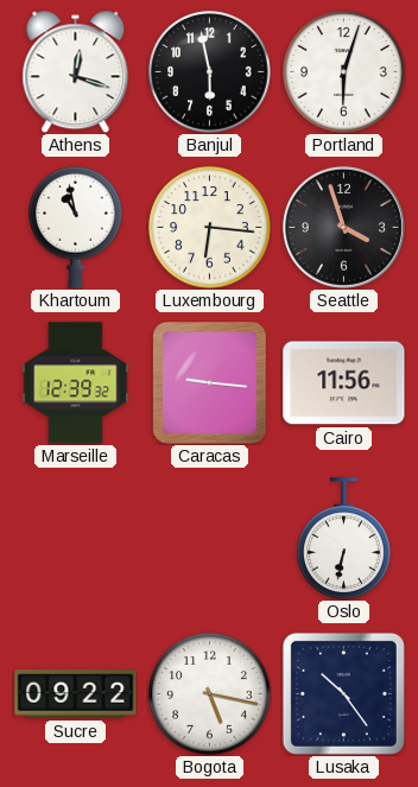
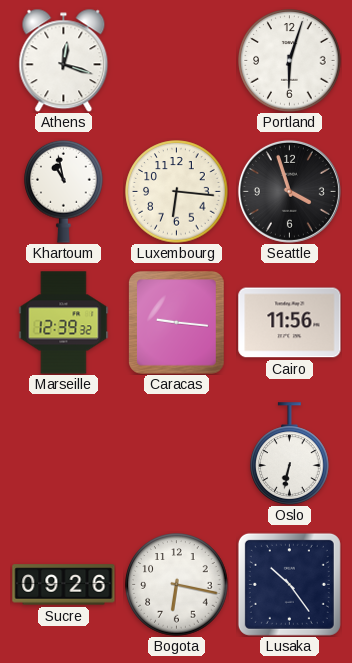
Banjul: 5:58 -> none
Sucre: 09:22 -> 09:26
Bogota: 5:17 -> 6:17
